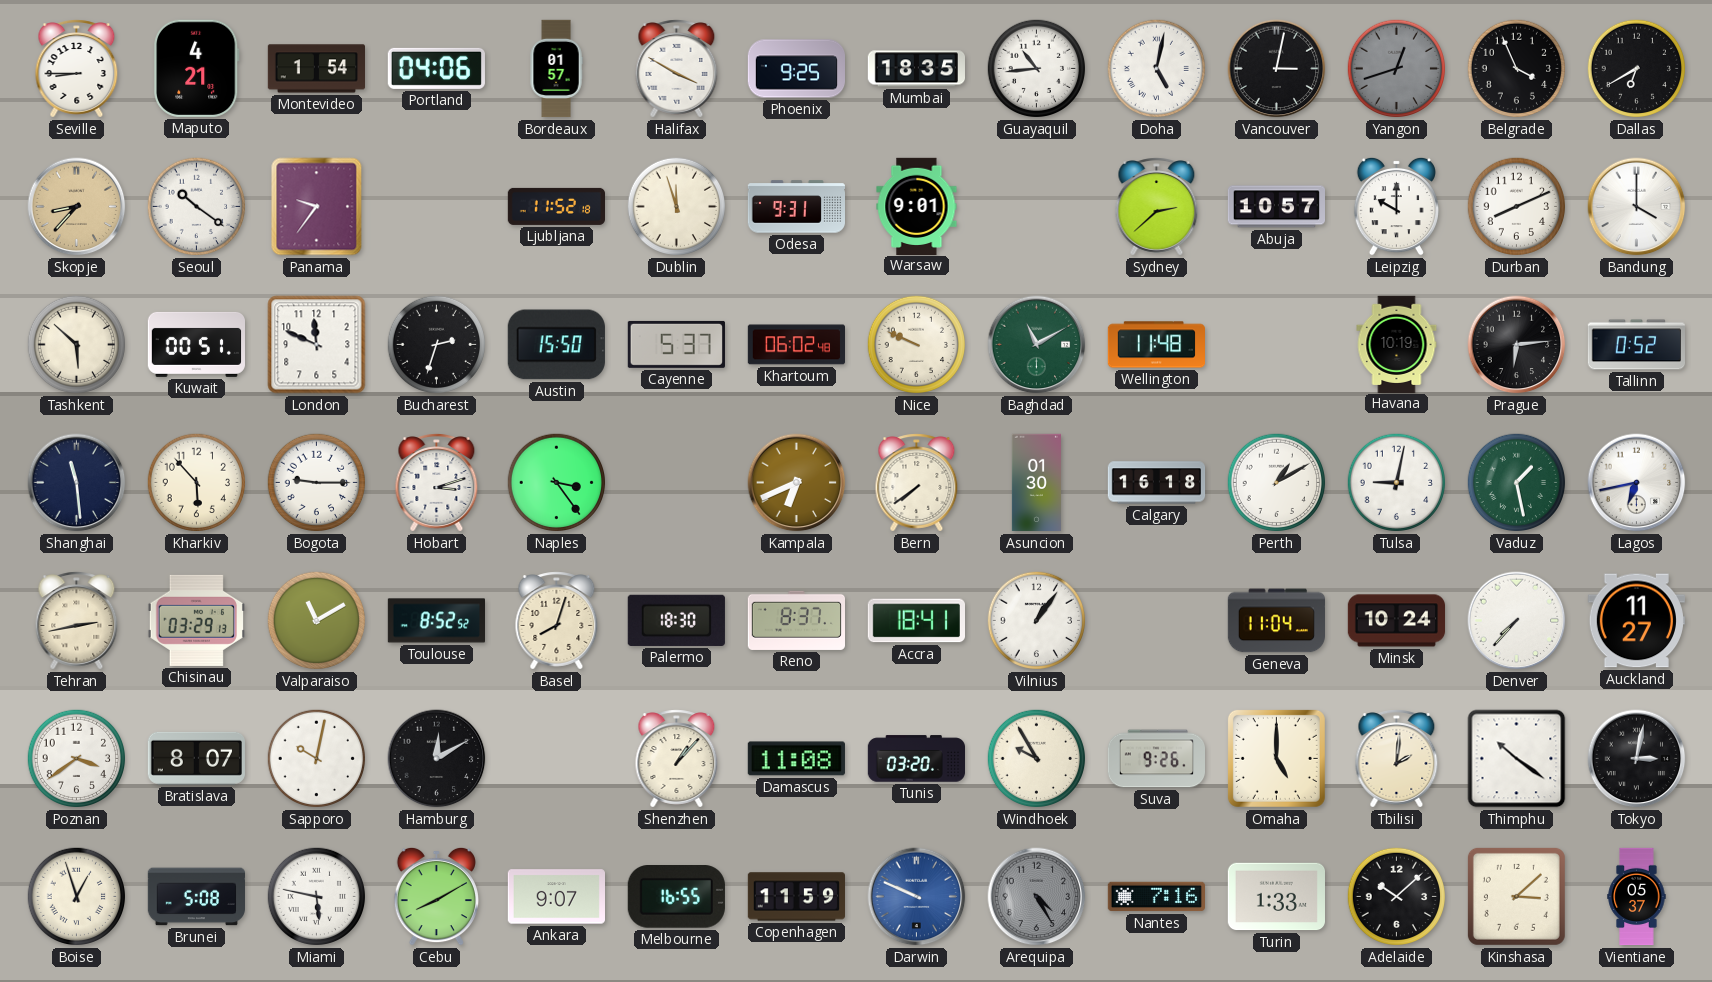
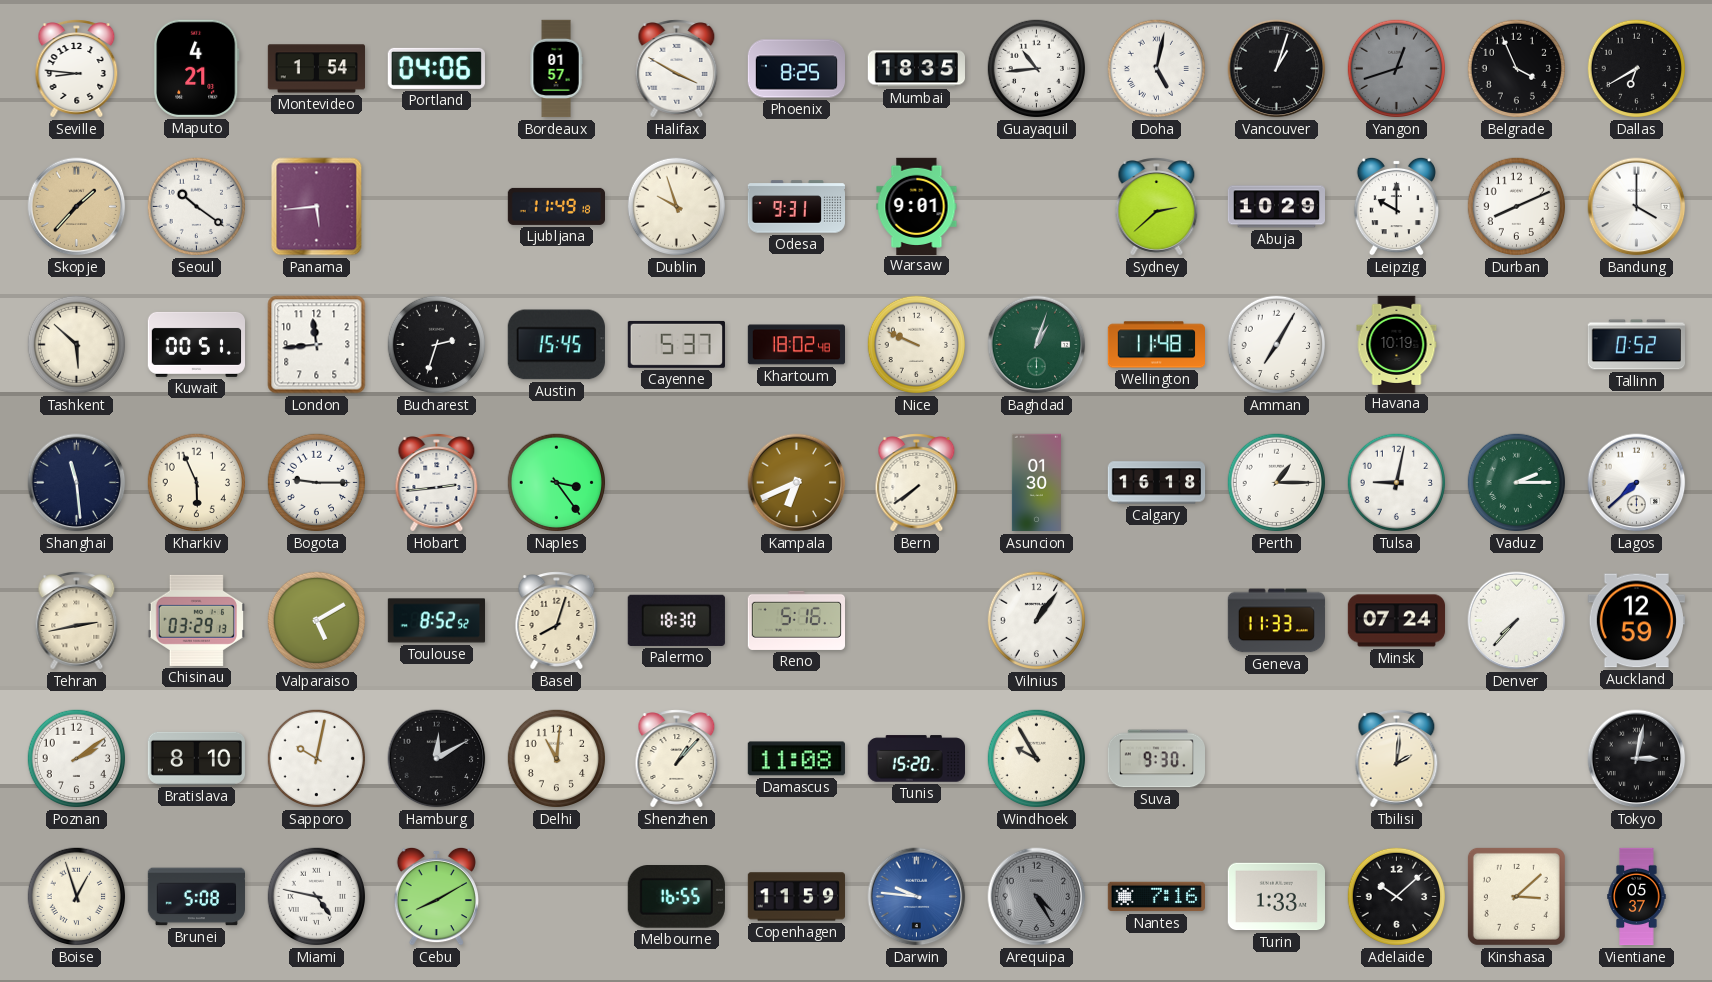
Seville: 8:45 -> 8:46
Phoenix: 9:25 -> 8:25
Vancouver: 3:02 -> 1:03
Skopje: 8:37 -> 1:37
Panama: 9:36 -> 5:44
Ljubljana: 11:52 -> 11:49
Dublin: 11:57 -> 9:57
Abuja: 10:57 -> 10:29
London: 11:49 -> 11:44
Austin: 15:50 -> 15:45
Khartoum: 06:02 -> 18:02
Baghdad: 11:10 -> 1:03
Amman: none -> 7:05
Prague: 6:14 -> none
Kharkiv: 5:53 -> 5:56
Hobart: 3:12 -> 2:44
Perth: 1:10 -> 1:15
Vaduz: 1:28 -> 2:15
Lagos: 6:43 -> 7:38
Valparaiso: 11:10 -> 5:10
Reno: 8:37 -> 5:16
Accra: 18:41 -> none
Geneva: 11:04 -> 11:33
Minsk: 10:24 -> 07:24
Auckland: 11:27 -> 12:59
Poznan: 3:39 -> 2:09
Bratislava: 8:07 -> 8:10
Delhi: none -> 11:01
Tunis: 03:20 -> 15:20
Suva: 9:26 -> 9:30
Omaha: 5:00 -> none
Thimphu: 10:21 -> none
Miami: 5:47 -> 4:47
Ankara: 9:07 -> none
Darwin: 9:49 -> 9:46
